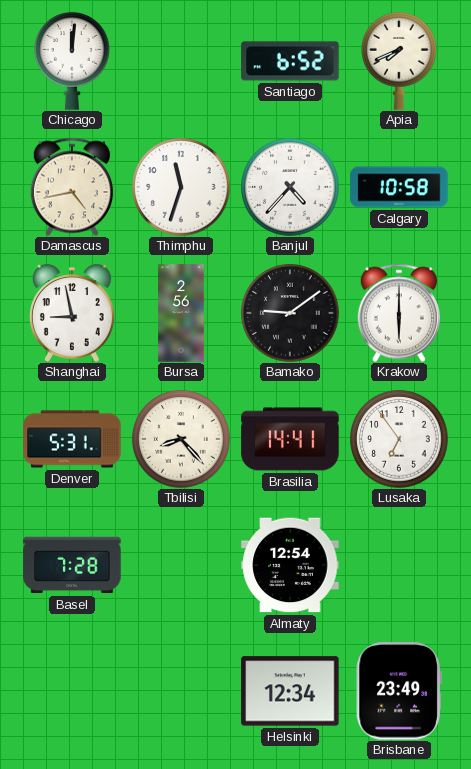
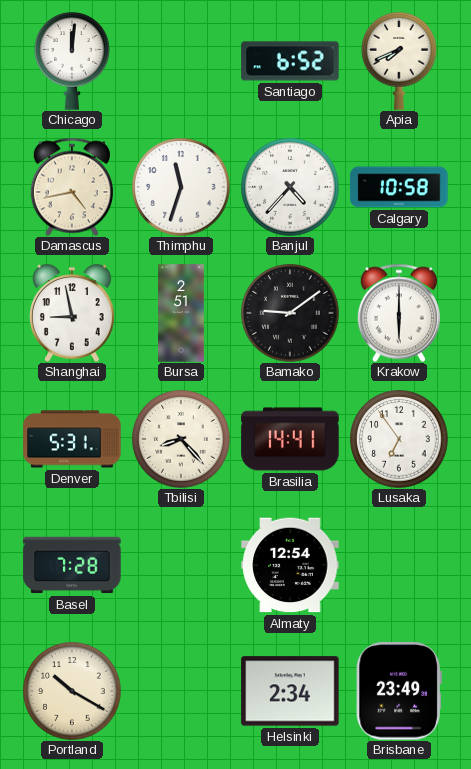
Bursa: 2:56 -> 2:51
Portland: none -> 10:20
Helsinki: 12:34 -> 2:34
